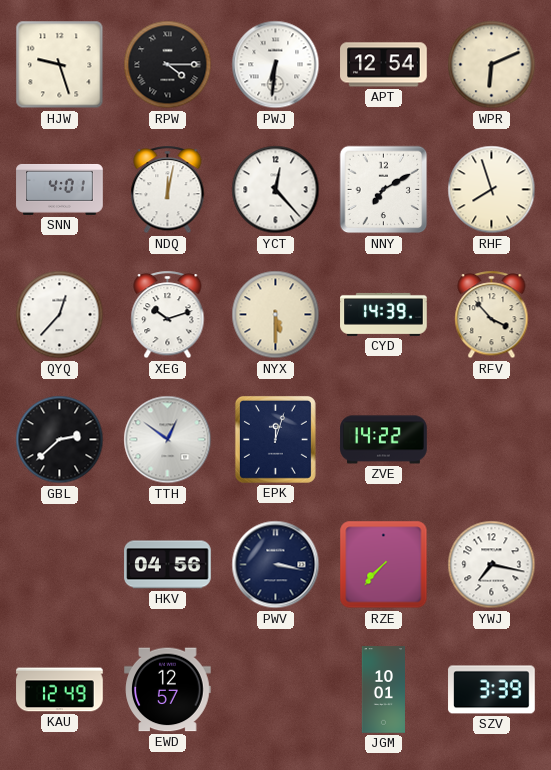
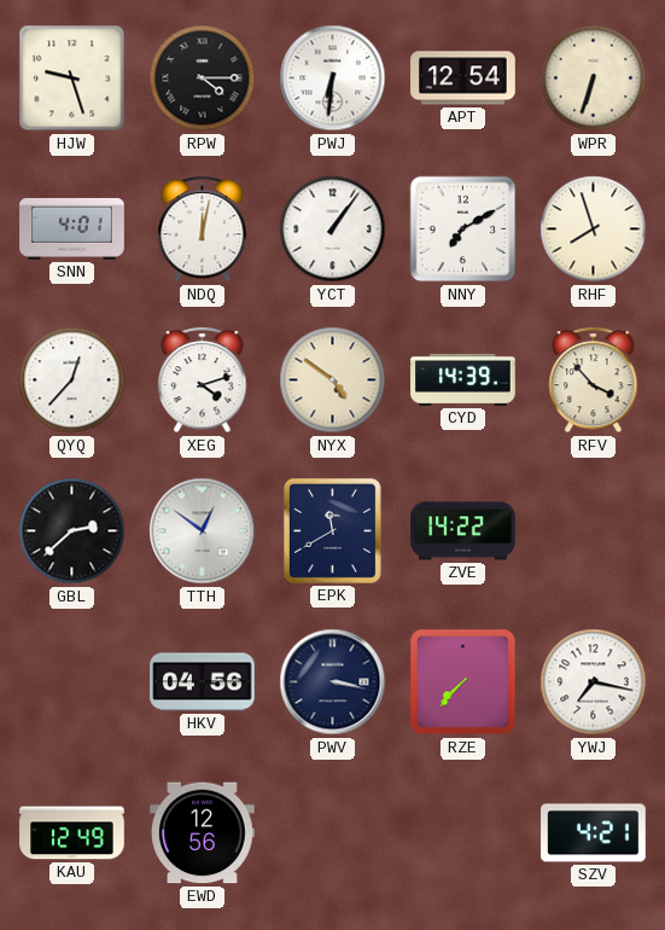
WPR: 6:11 -> 6:33
YCT: 12:23 -> 1:06
XEG: 10:12 -> 4:12
NYX: 5:30 -> 4:51
EPK: 12:03 -> 11:40
EWD: 12:57 -> 12:56
JGM: 10:01 -> none
SZV: 3:39 -> 4:21
